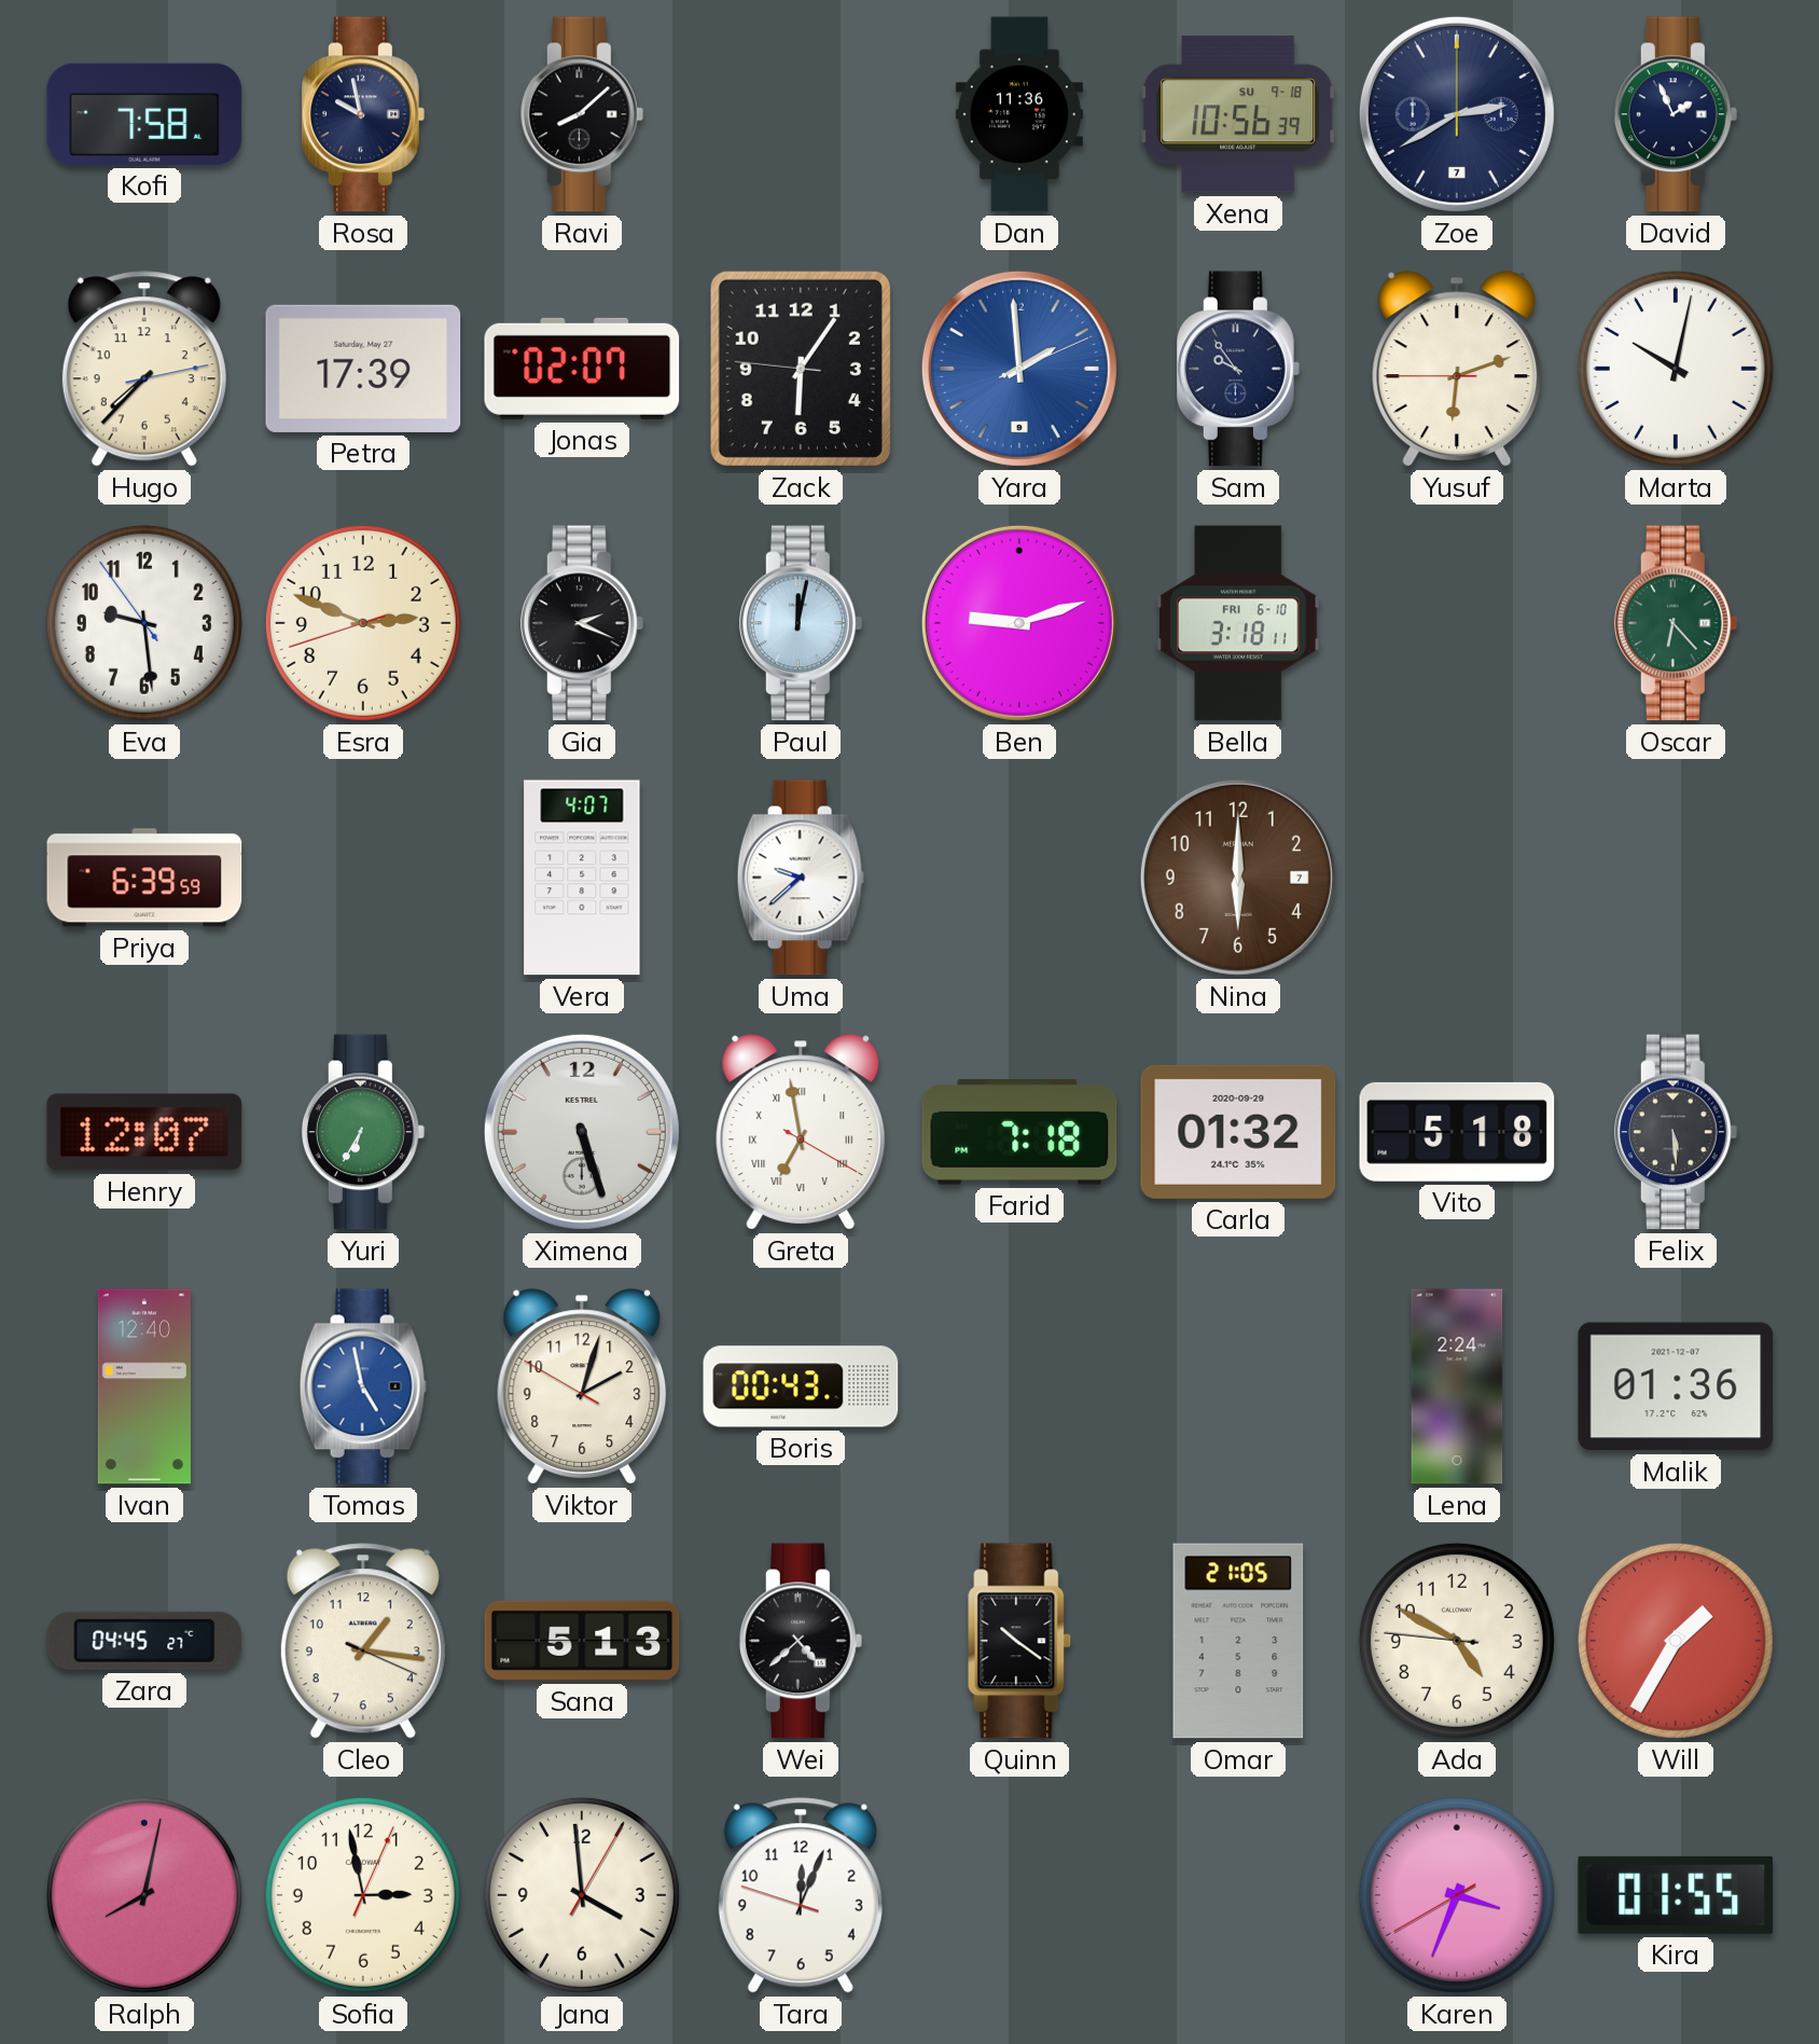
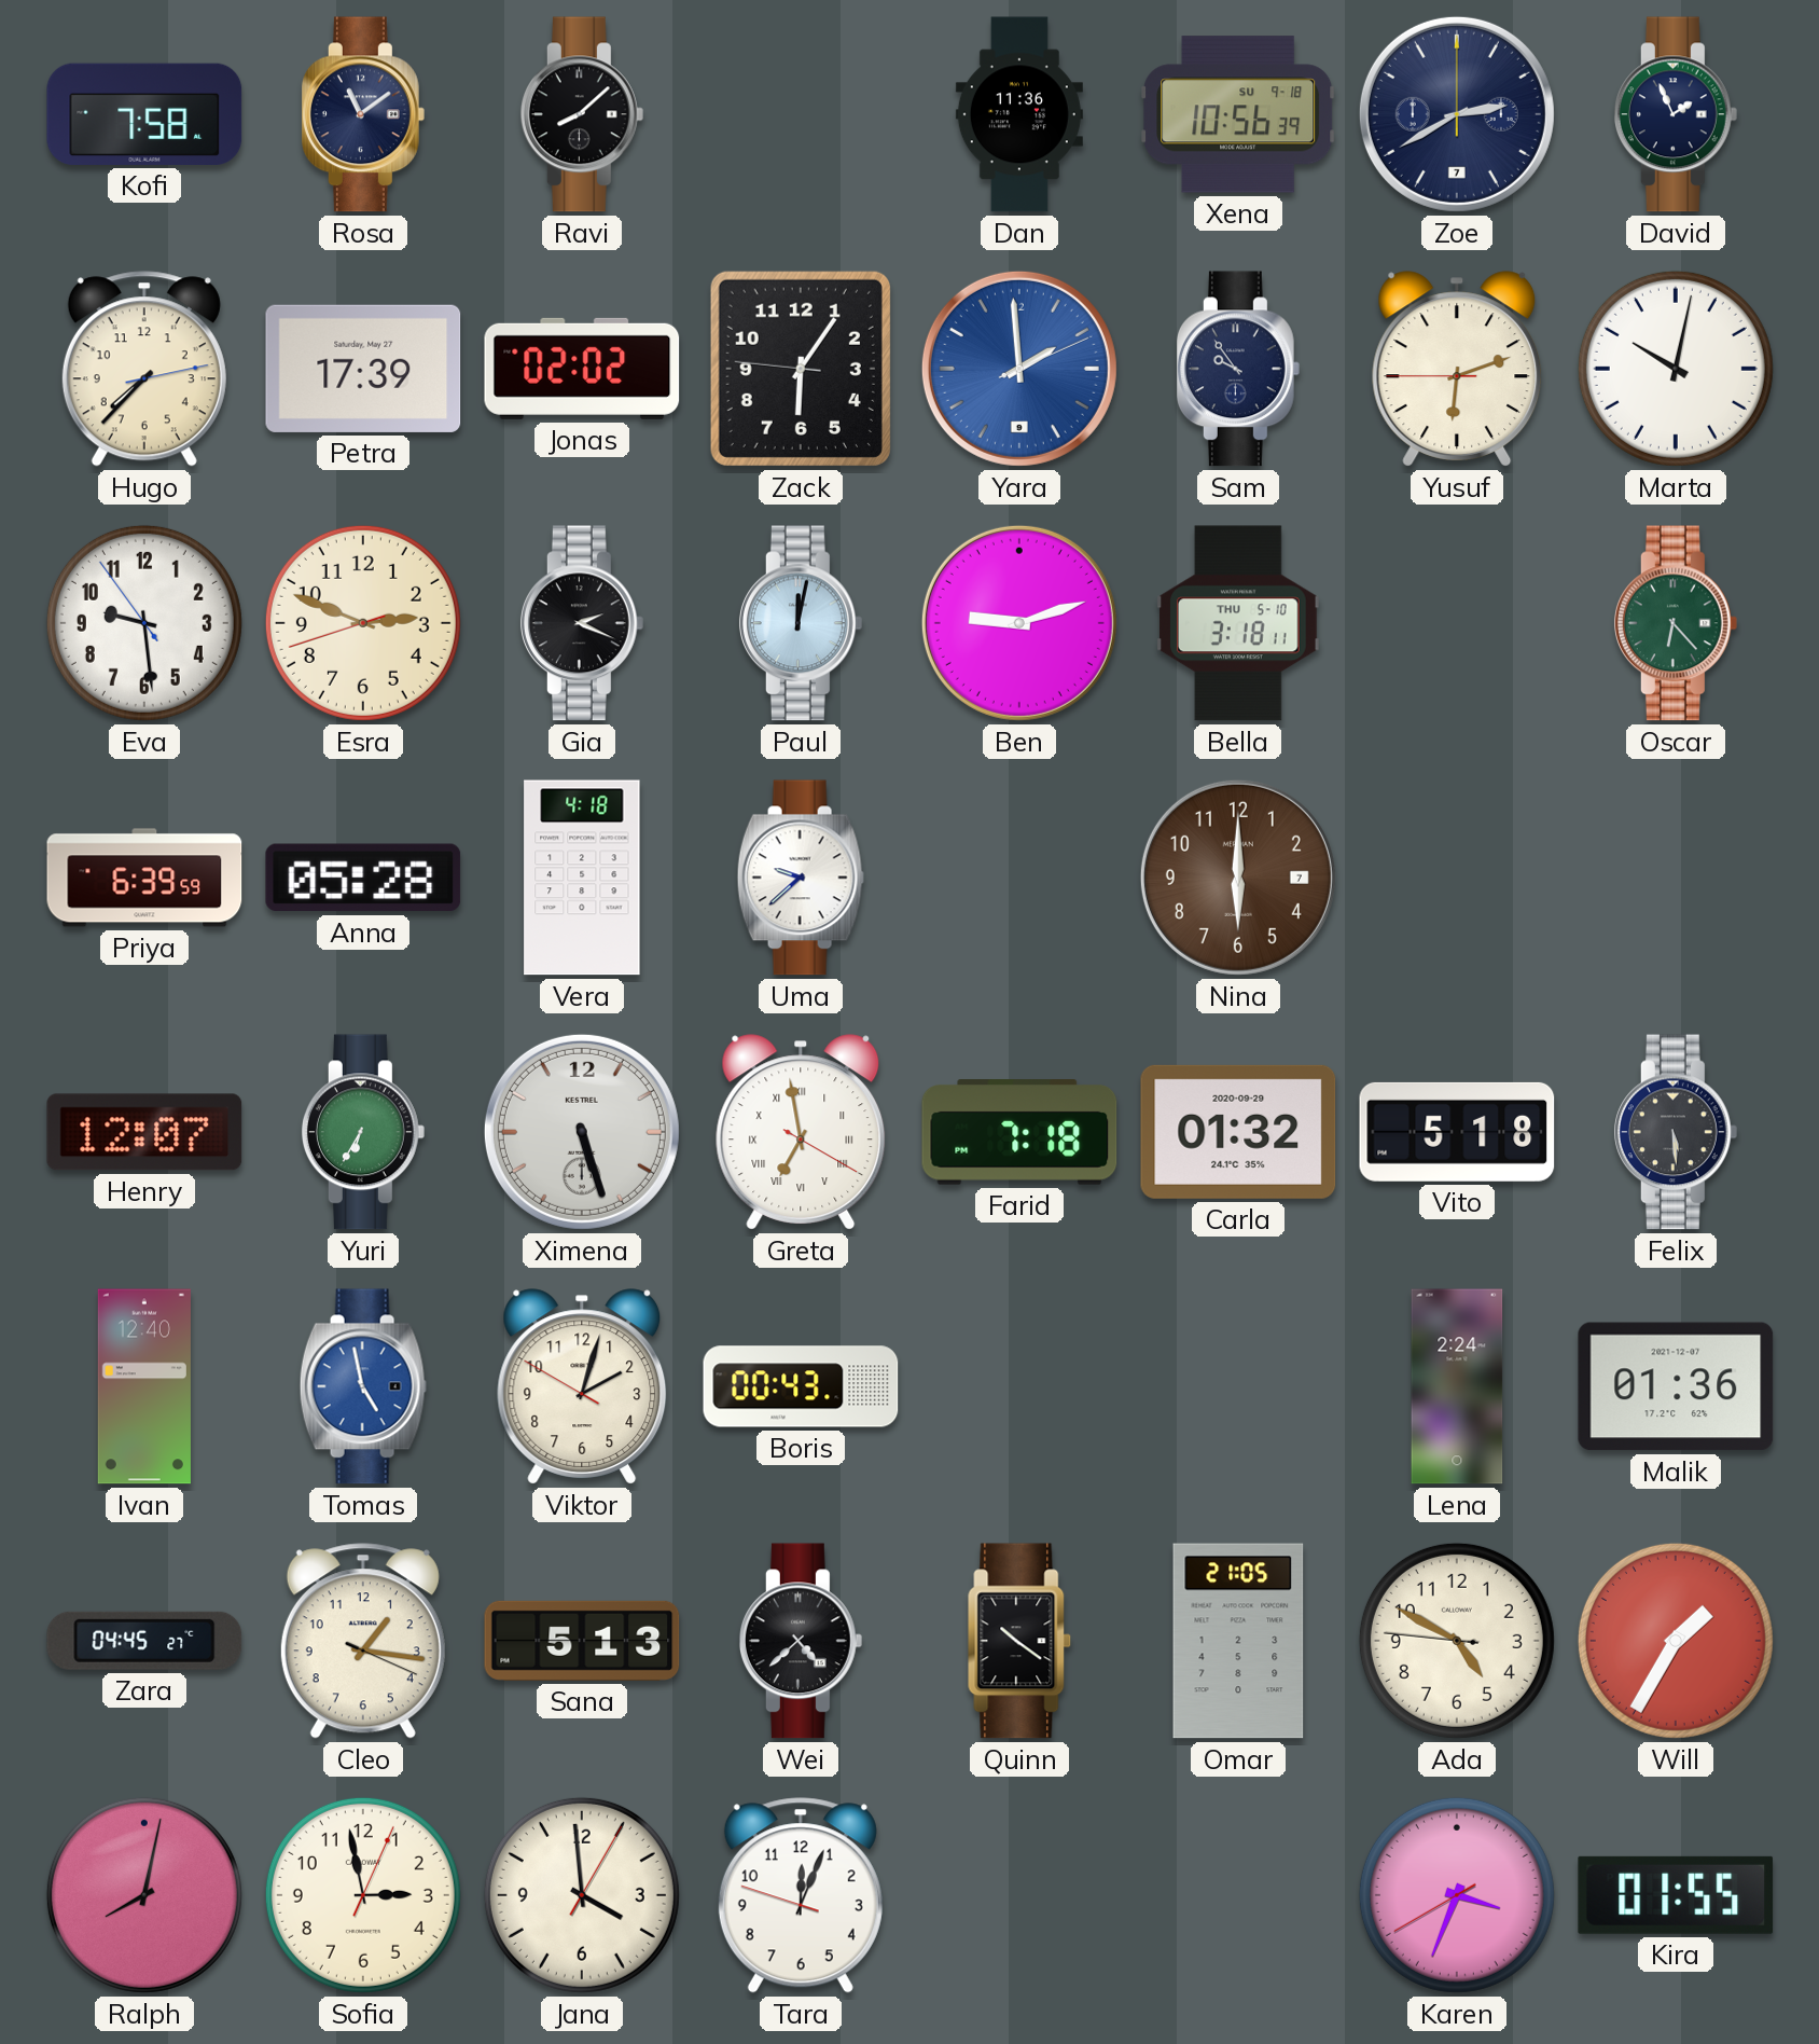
Rosa: 9:58 -> 11:09
Jonas: 02:07 -> 02:02
Bella date: FRI 6-10 -> THU 5-10
Anna: none -> 05:28
Vera: 4:07 -> 4:18
